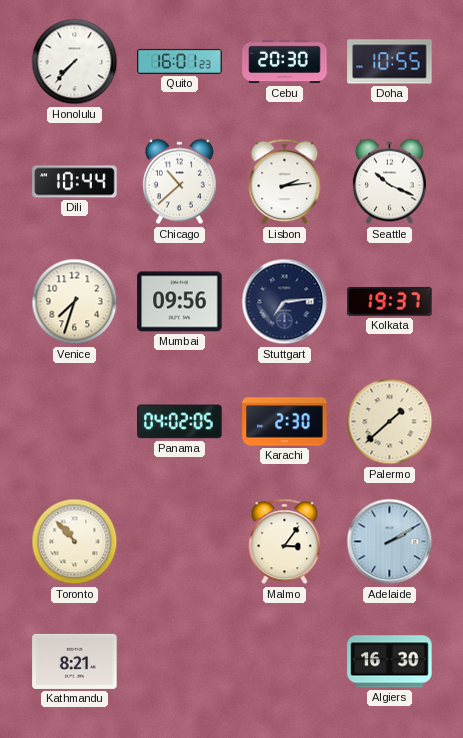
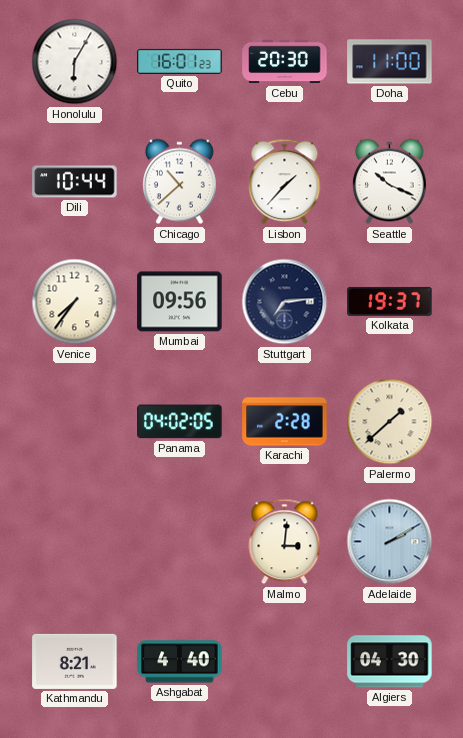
Honolulu: 7:37 -> 6:05
Doha: 10:55 -> 11:00
Lisbon: 2:14 -> 1:37
Venice: 7:33 -> 7:36
Karachi: 2:30 -> 2:28
Toronto: 10:53 -> none
Malmo: 3:06 -> 3:01
Ashgabat: none -> 4:40
Algiers: 16:30 -> 04:30
